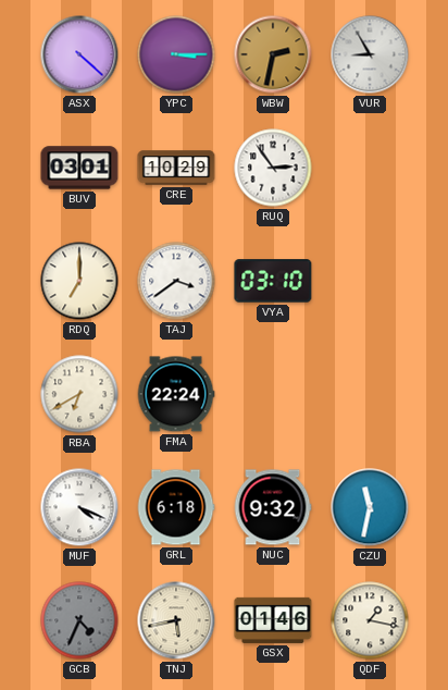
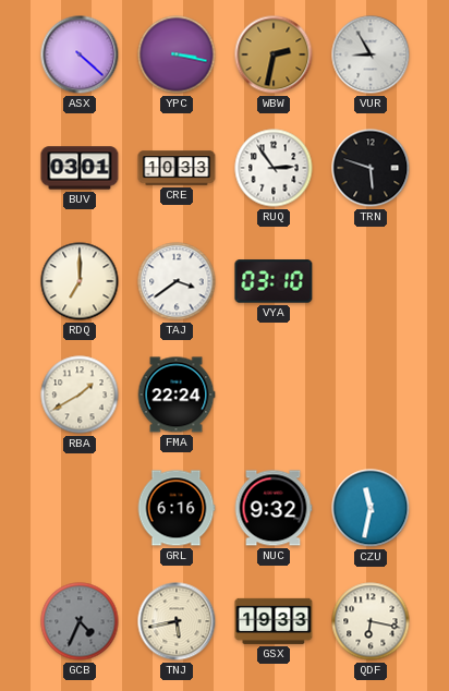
YPC: 3:15 -> 3:17
CRE: 10:29 -> 10:33
TRN: none -> 5:48
RBA: 6:40 -> 1:40
MUF: 4:19 -> none
GRL: 6:18 -> 6:16
GSX: 01:46 -> 19:33
QDF: 1:17 -> 6:17
